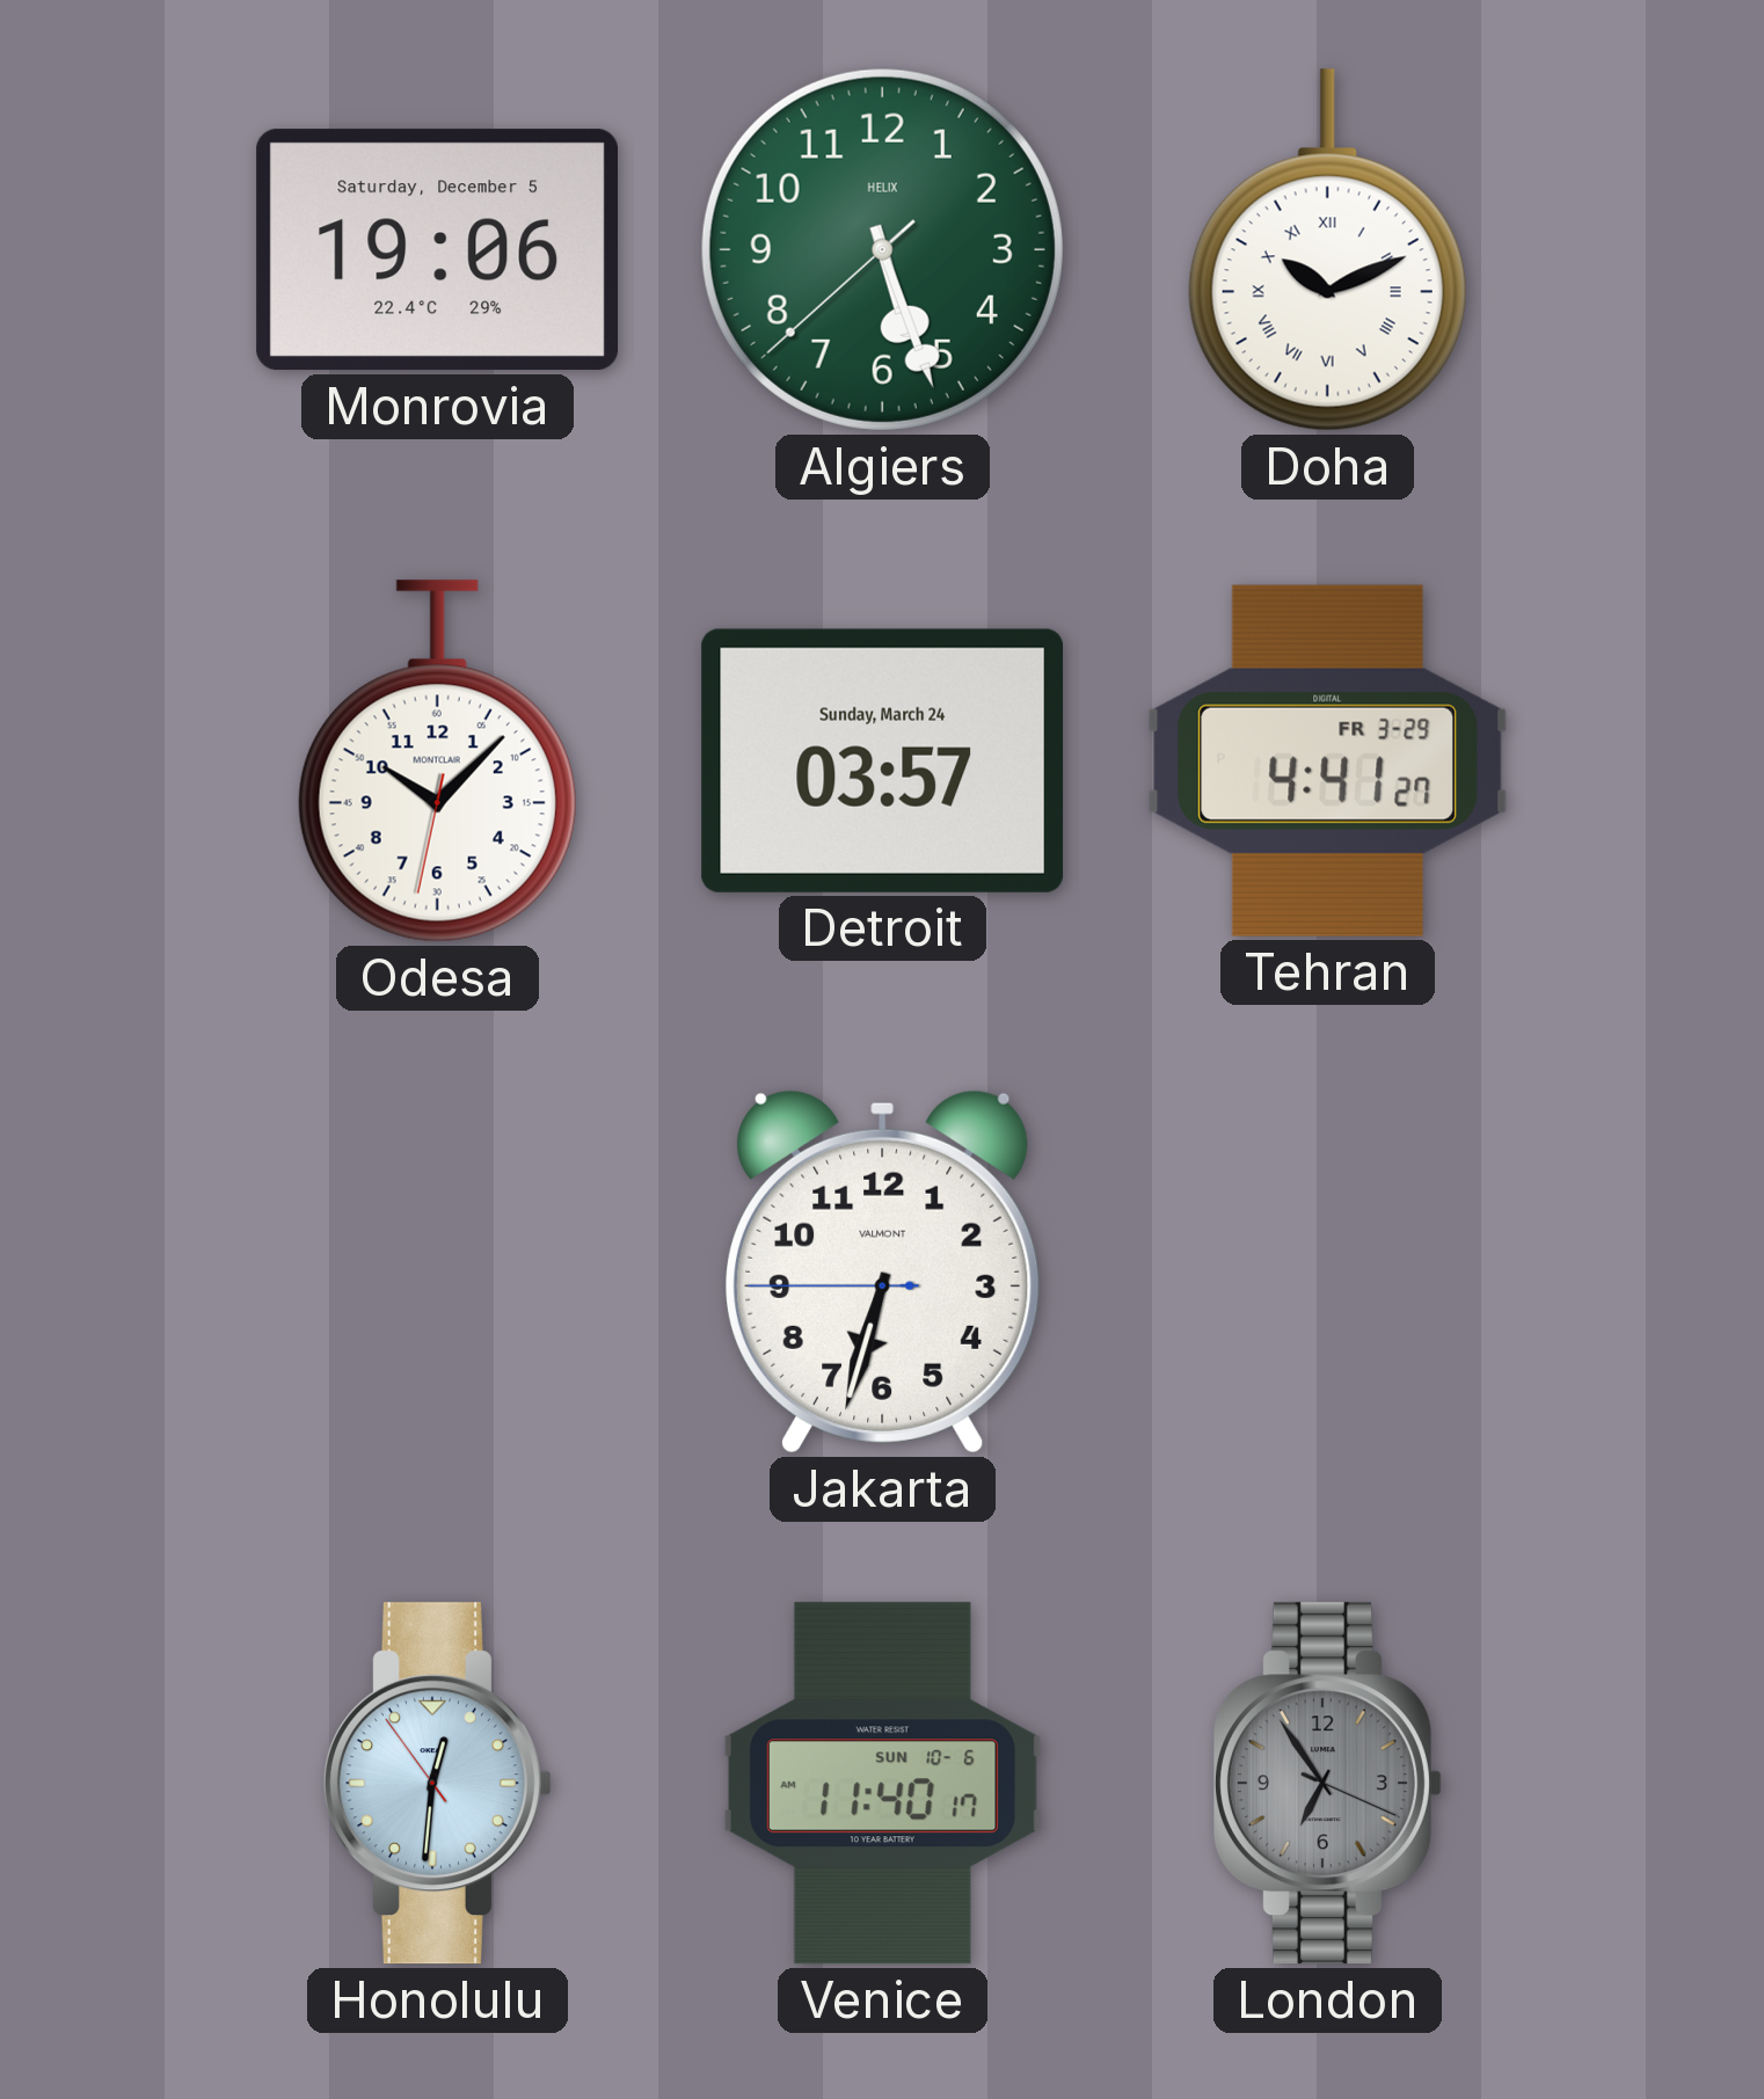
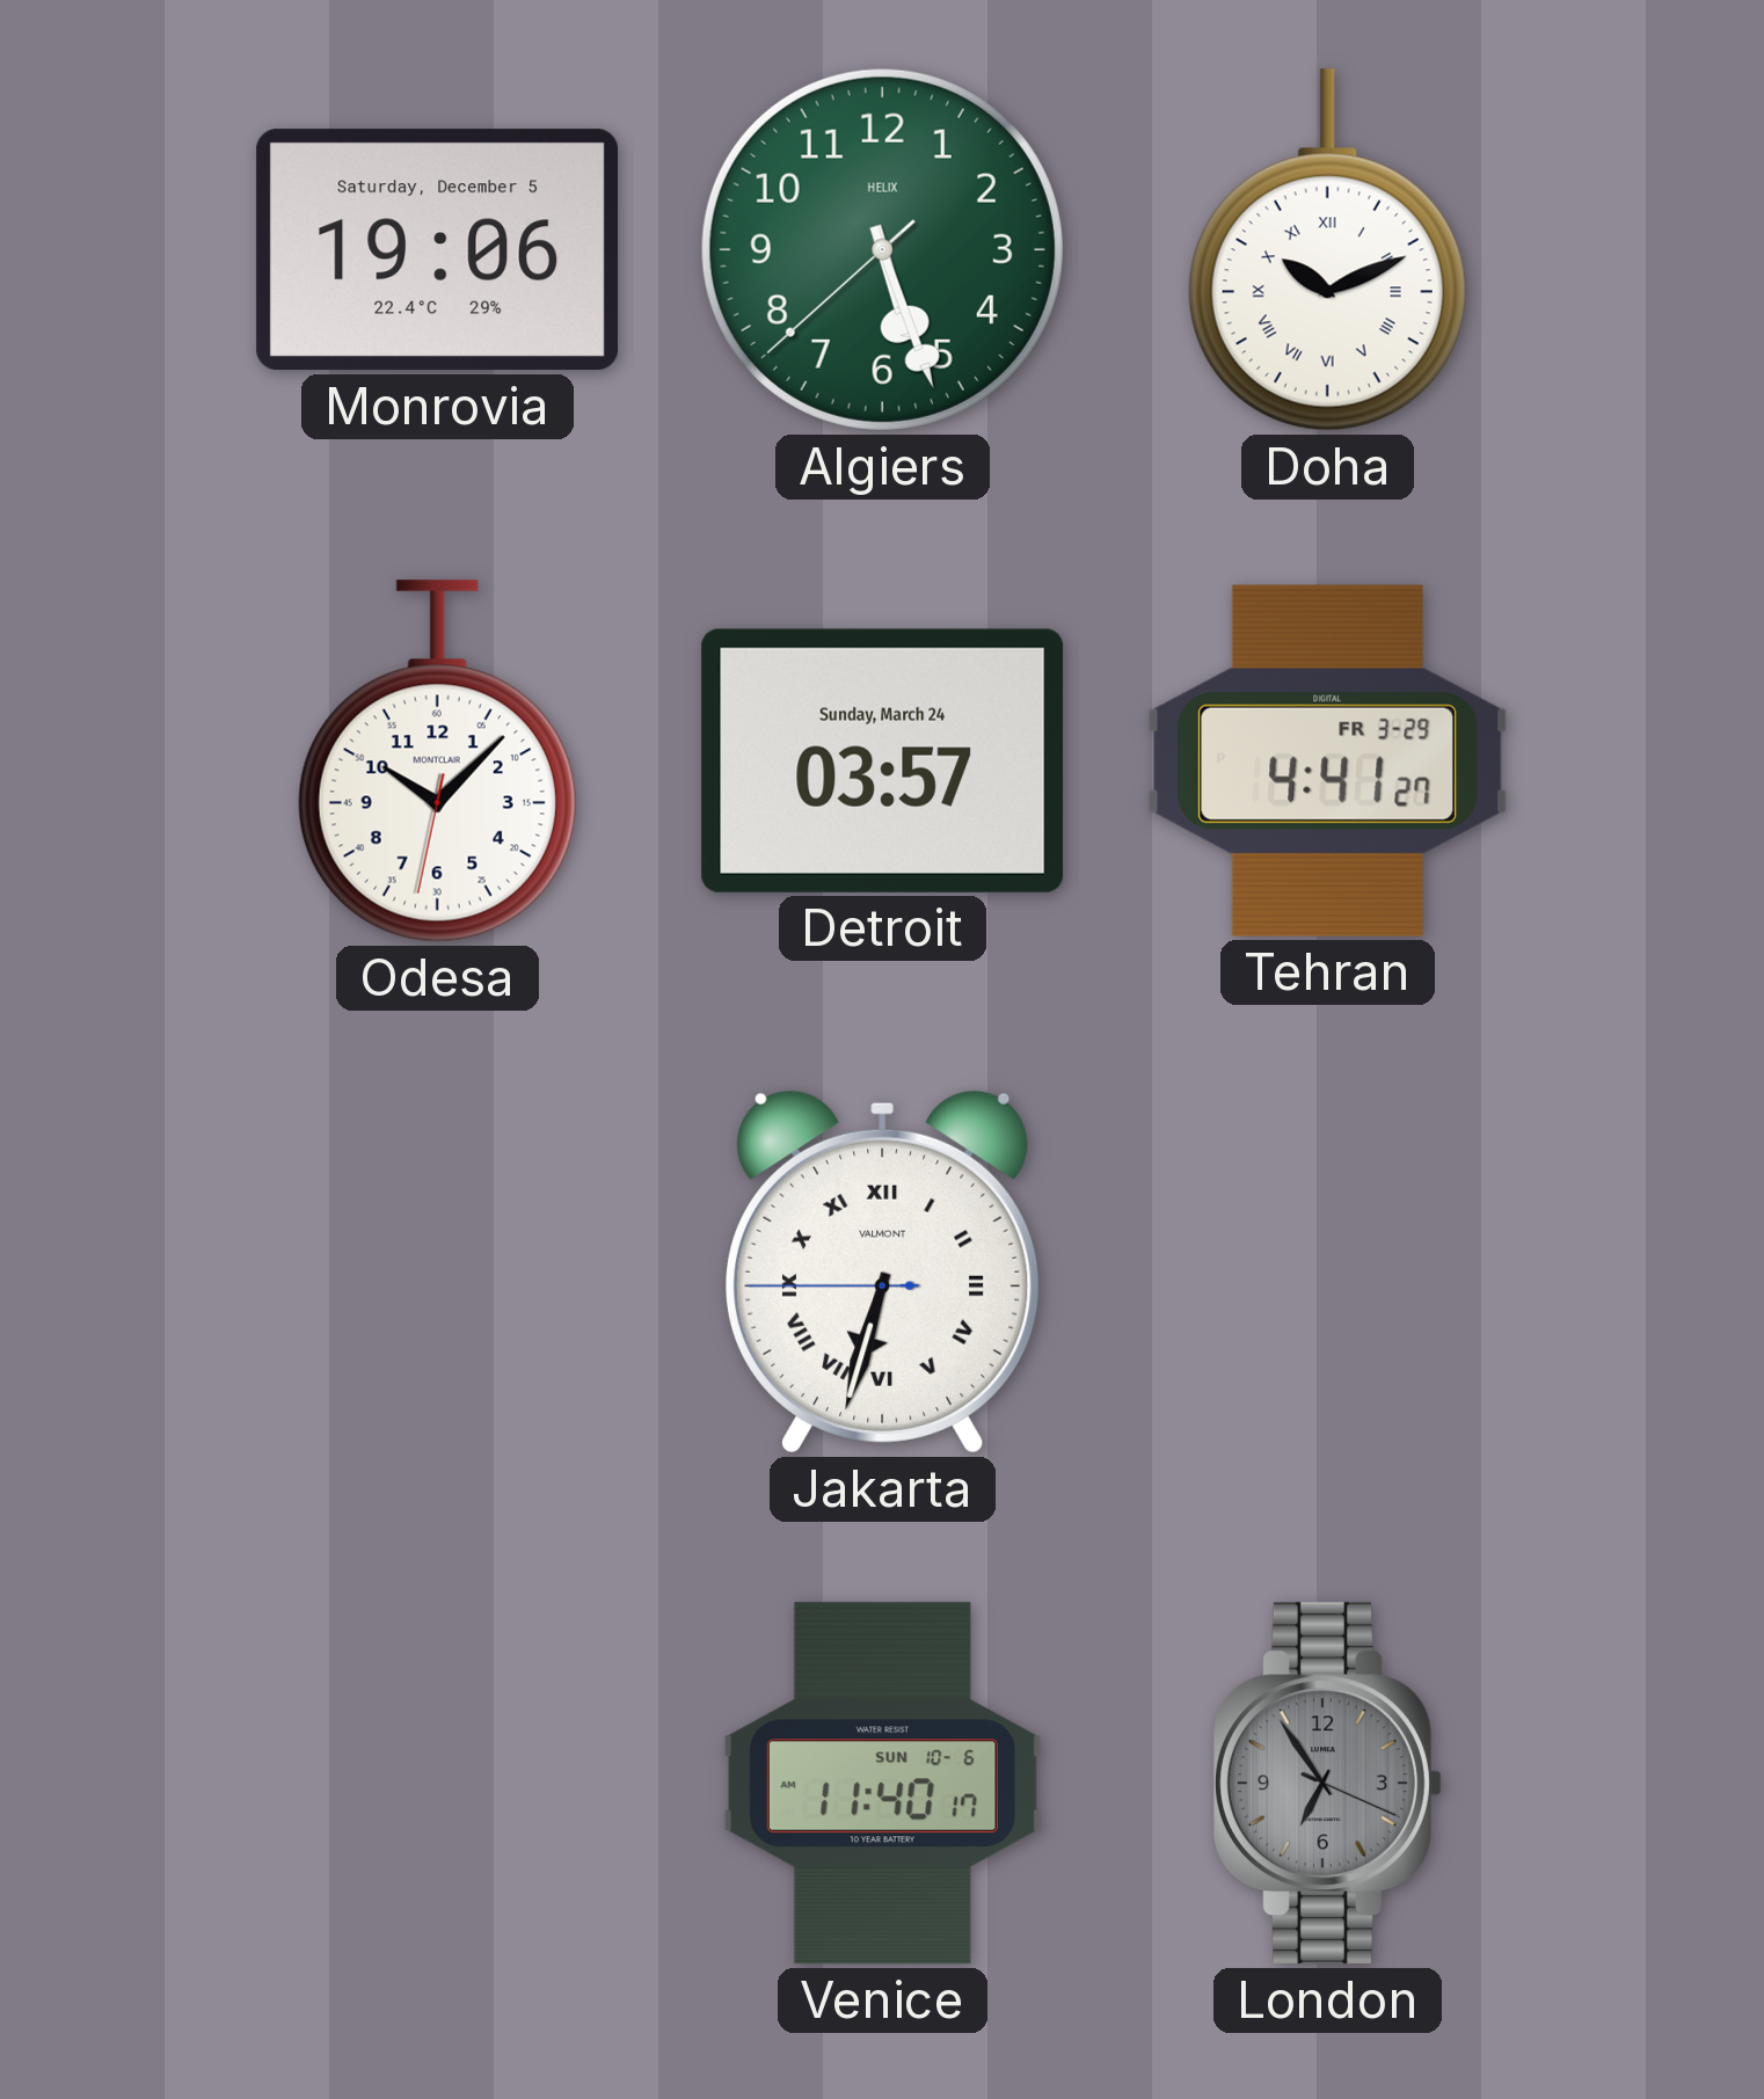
Jakarta numerals: Arabic -> Roman
Honolulu: 12:30 -> none
